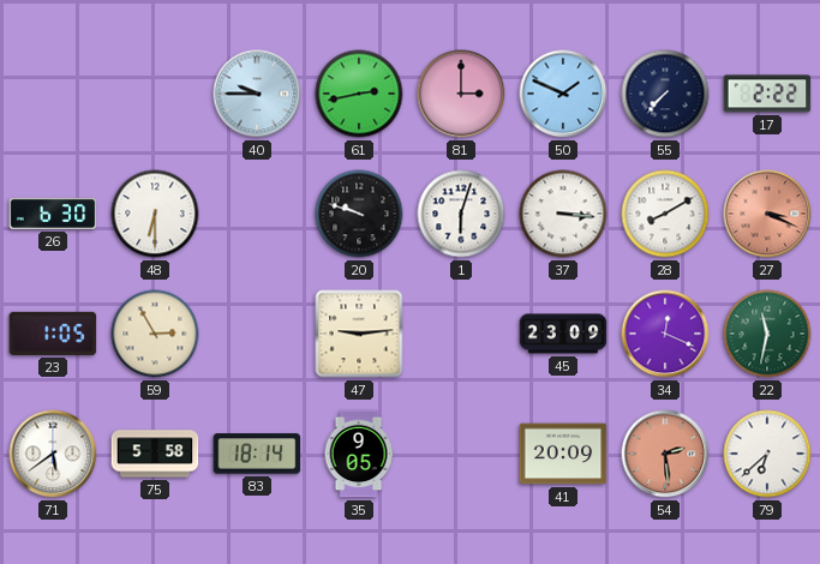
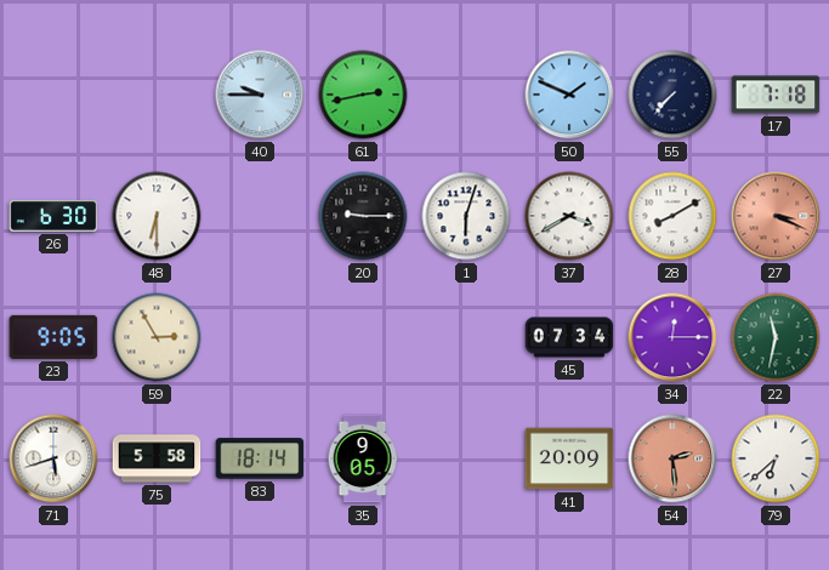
81: 3:00 -> none
17: 2:22 -> 7:18
20: 9:48 -> 9:15
37: 3:16 -> 3:40
23: 1:05 -> 9:05
47: 9:14 -> none
45: 23:09 -> 07:34
34: 12:19 -> 12:15
71: 5:39 -> 5:42
